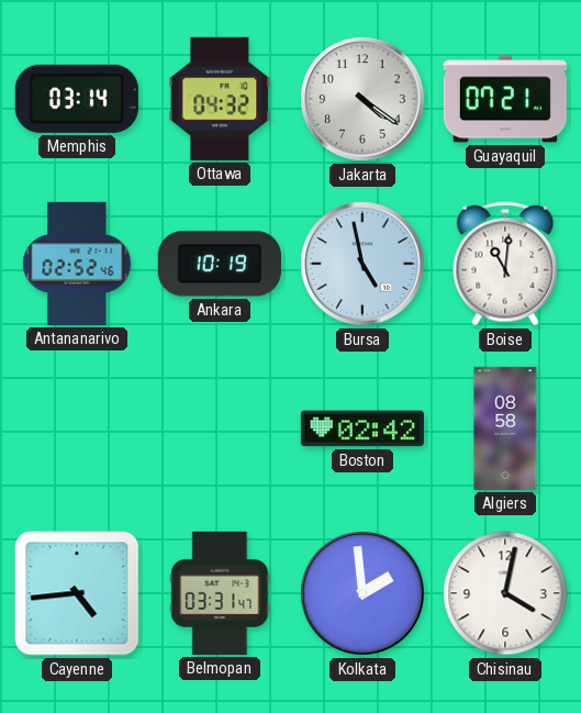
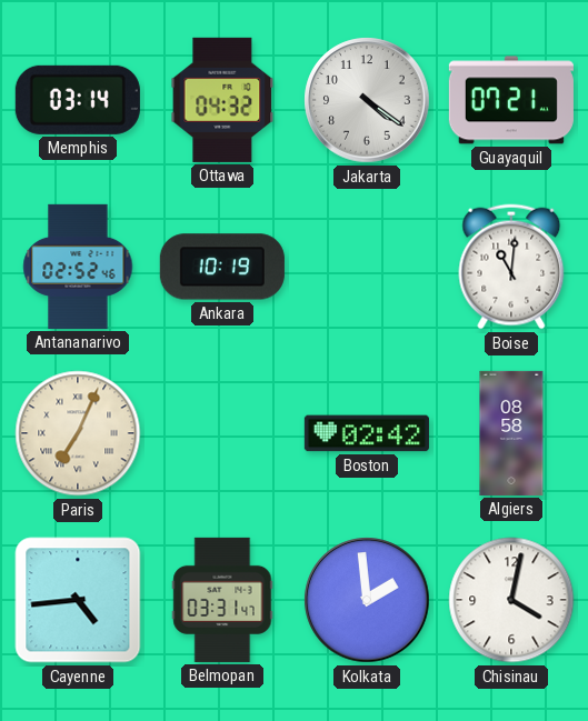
Bursa: 4:58 -> none
Paris: none -> 7:04
